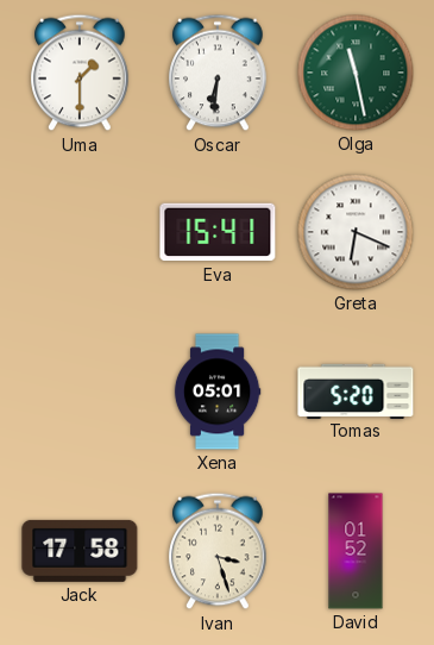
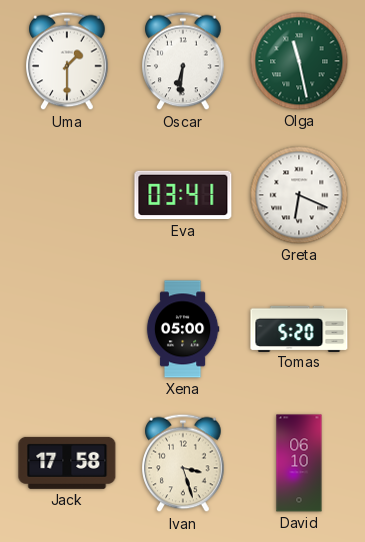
Eva: 15:41 -> 03:41
Xena: 05:01 -> 05:00
David: 01:52 -> 06:10
